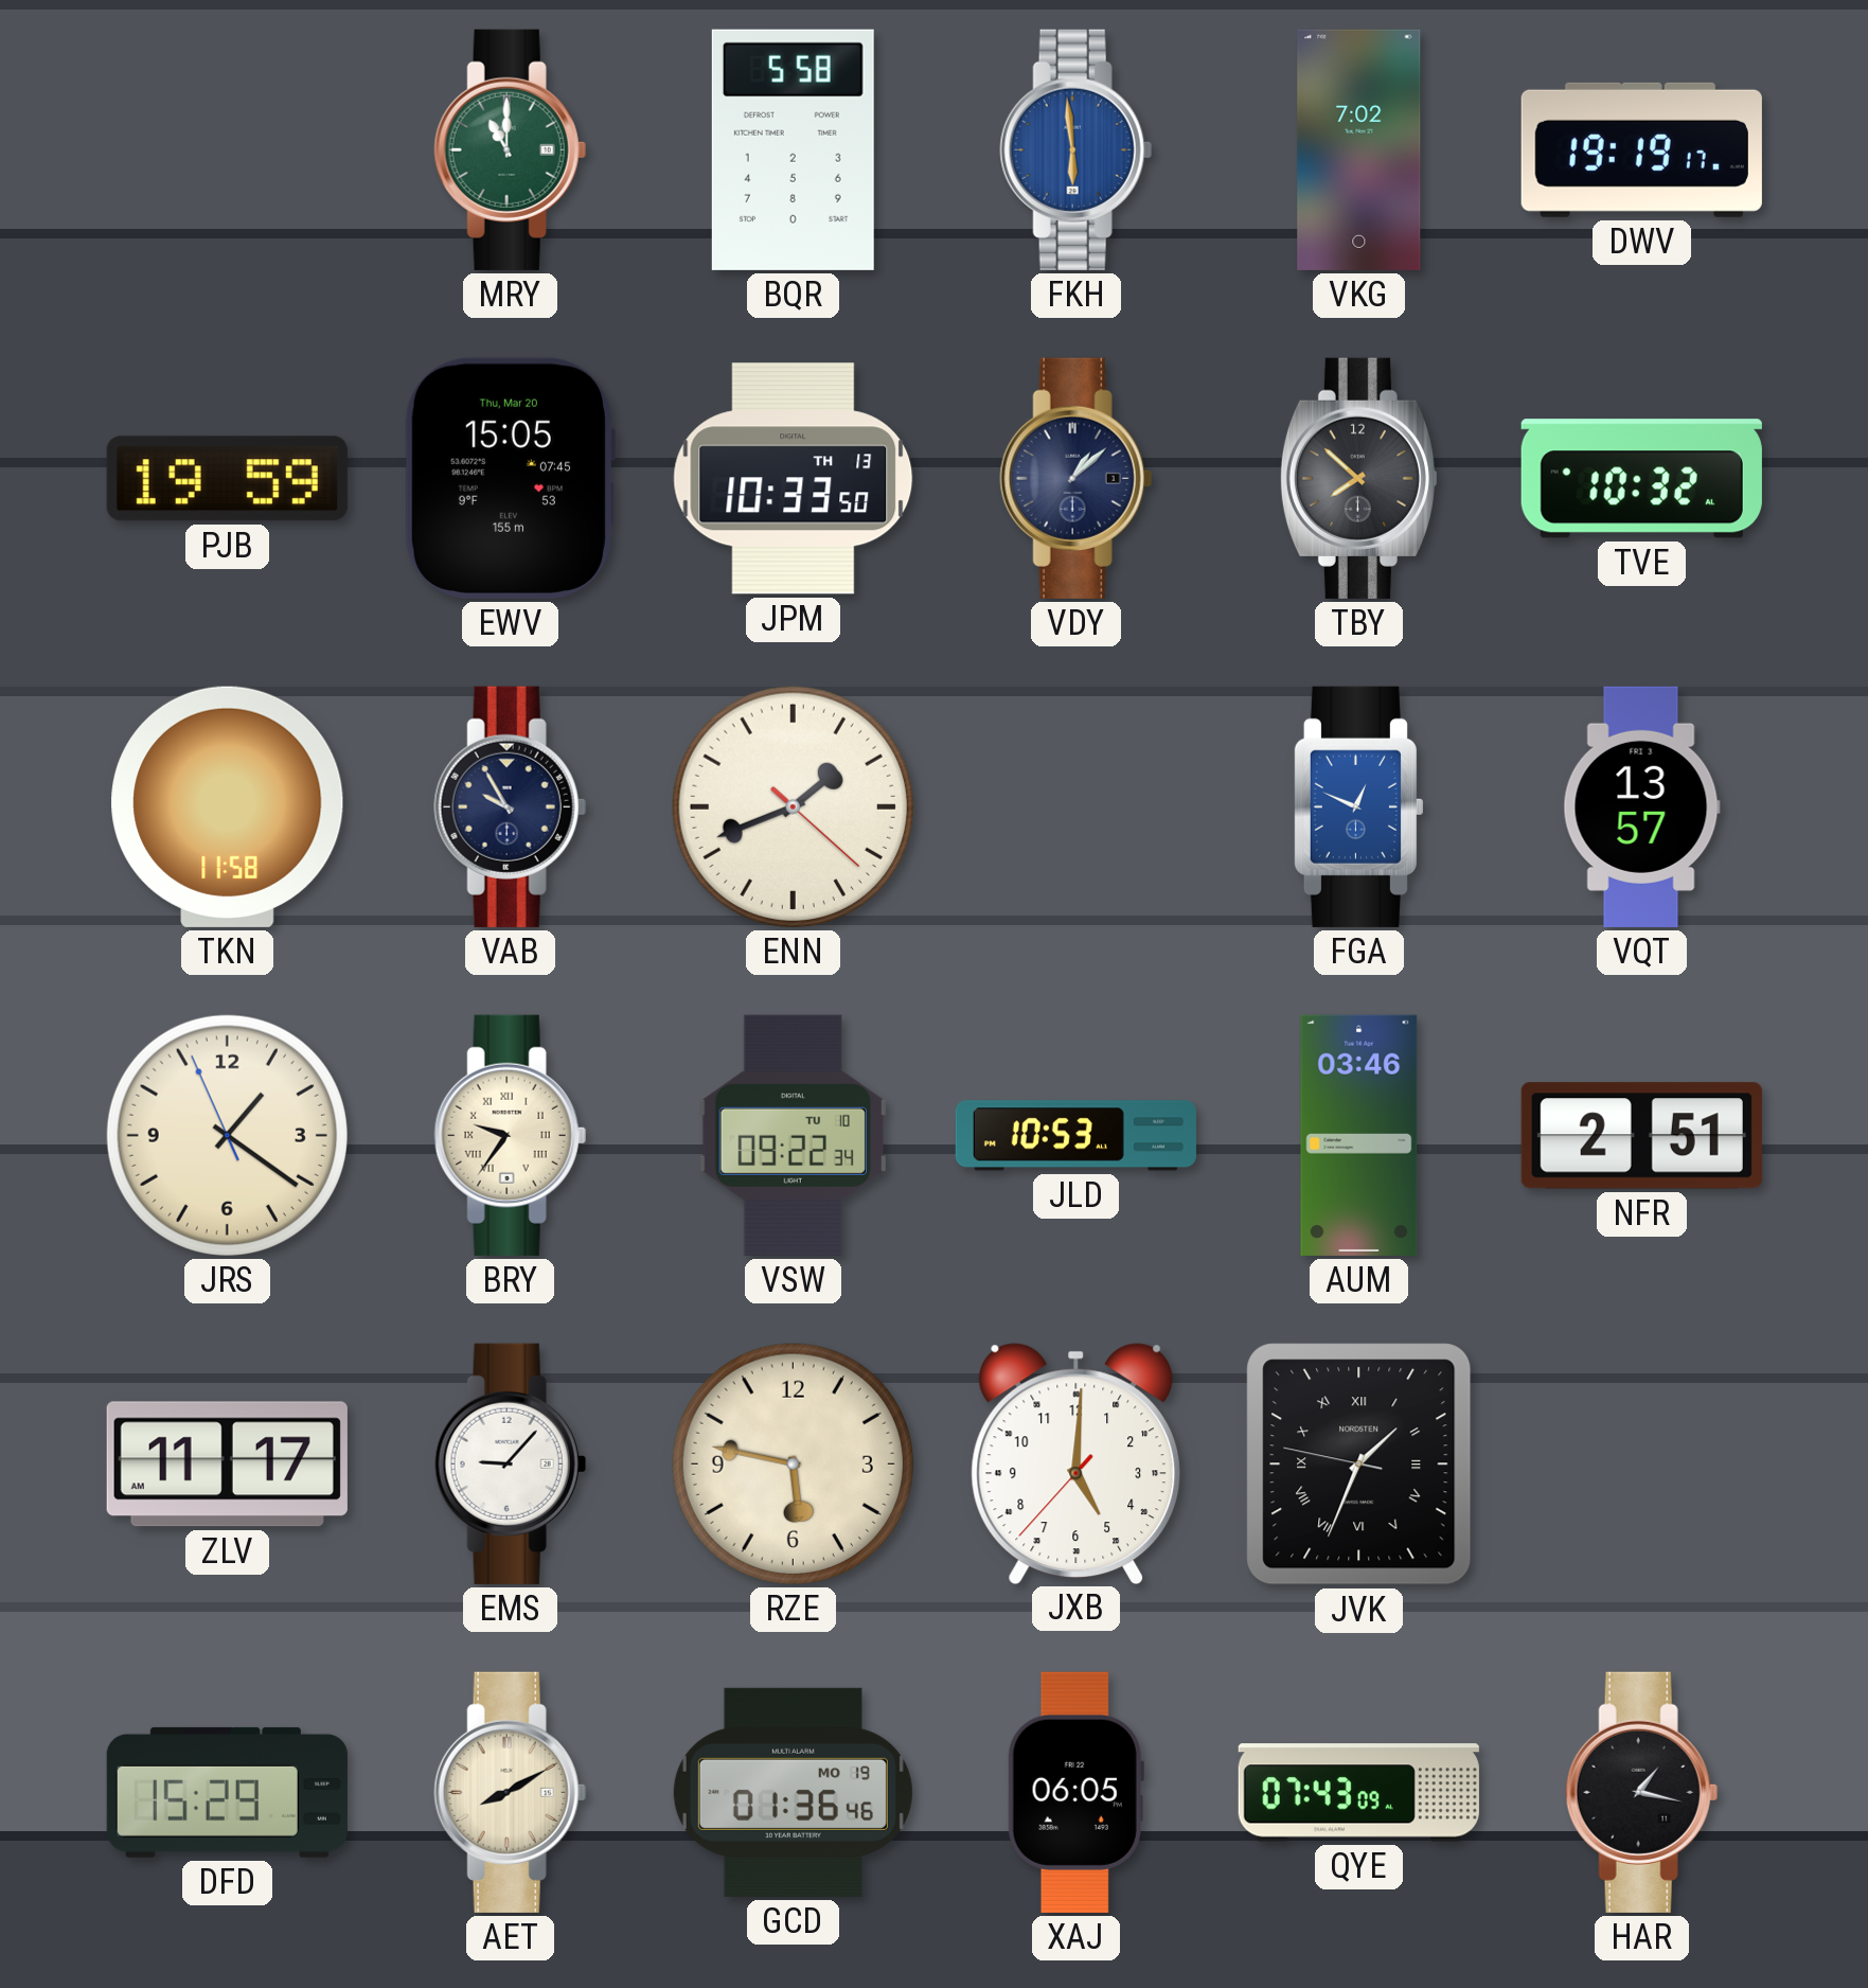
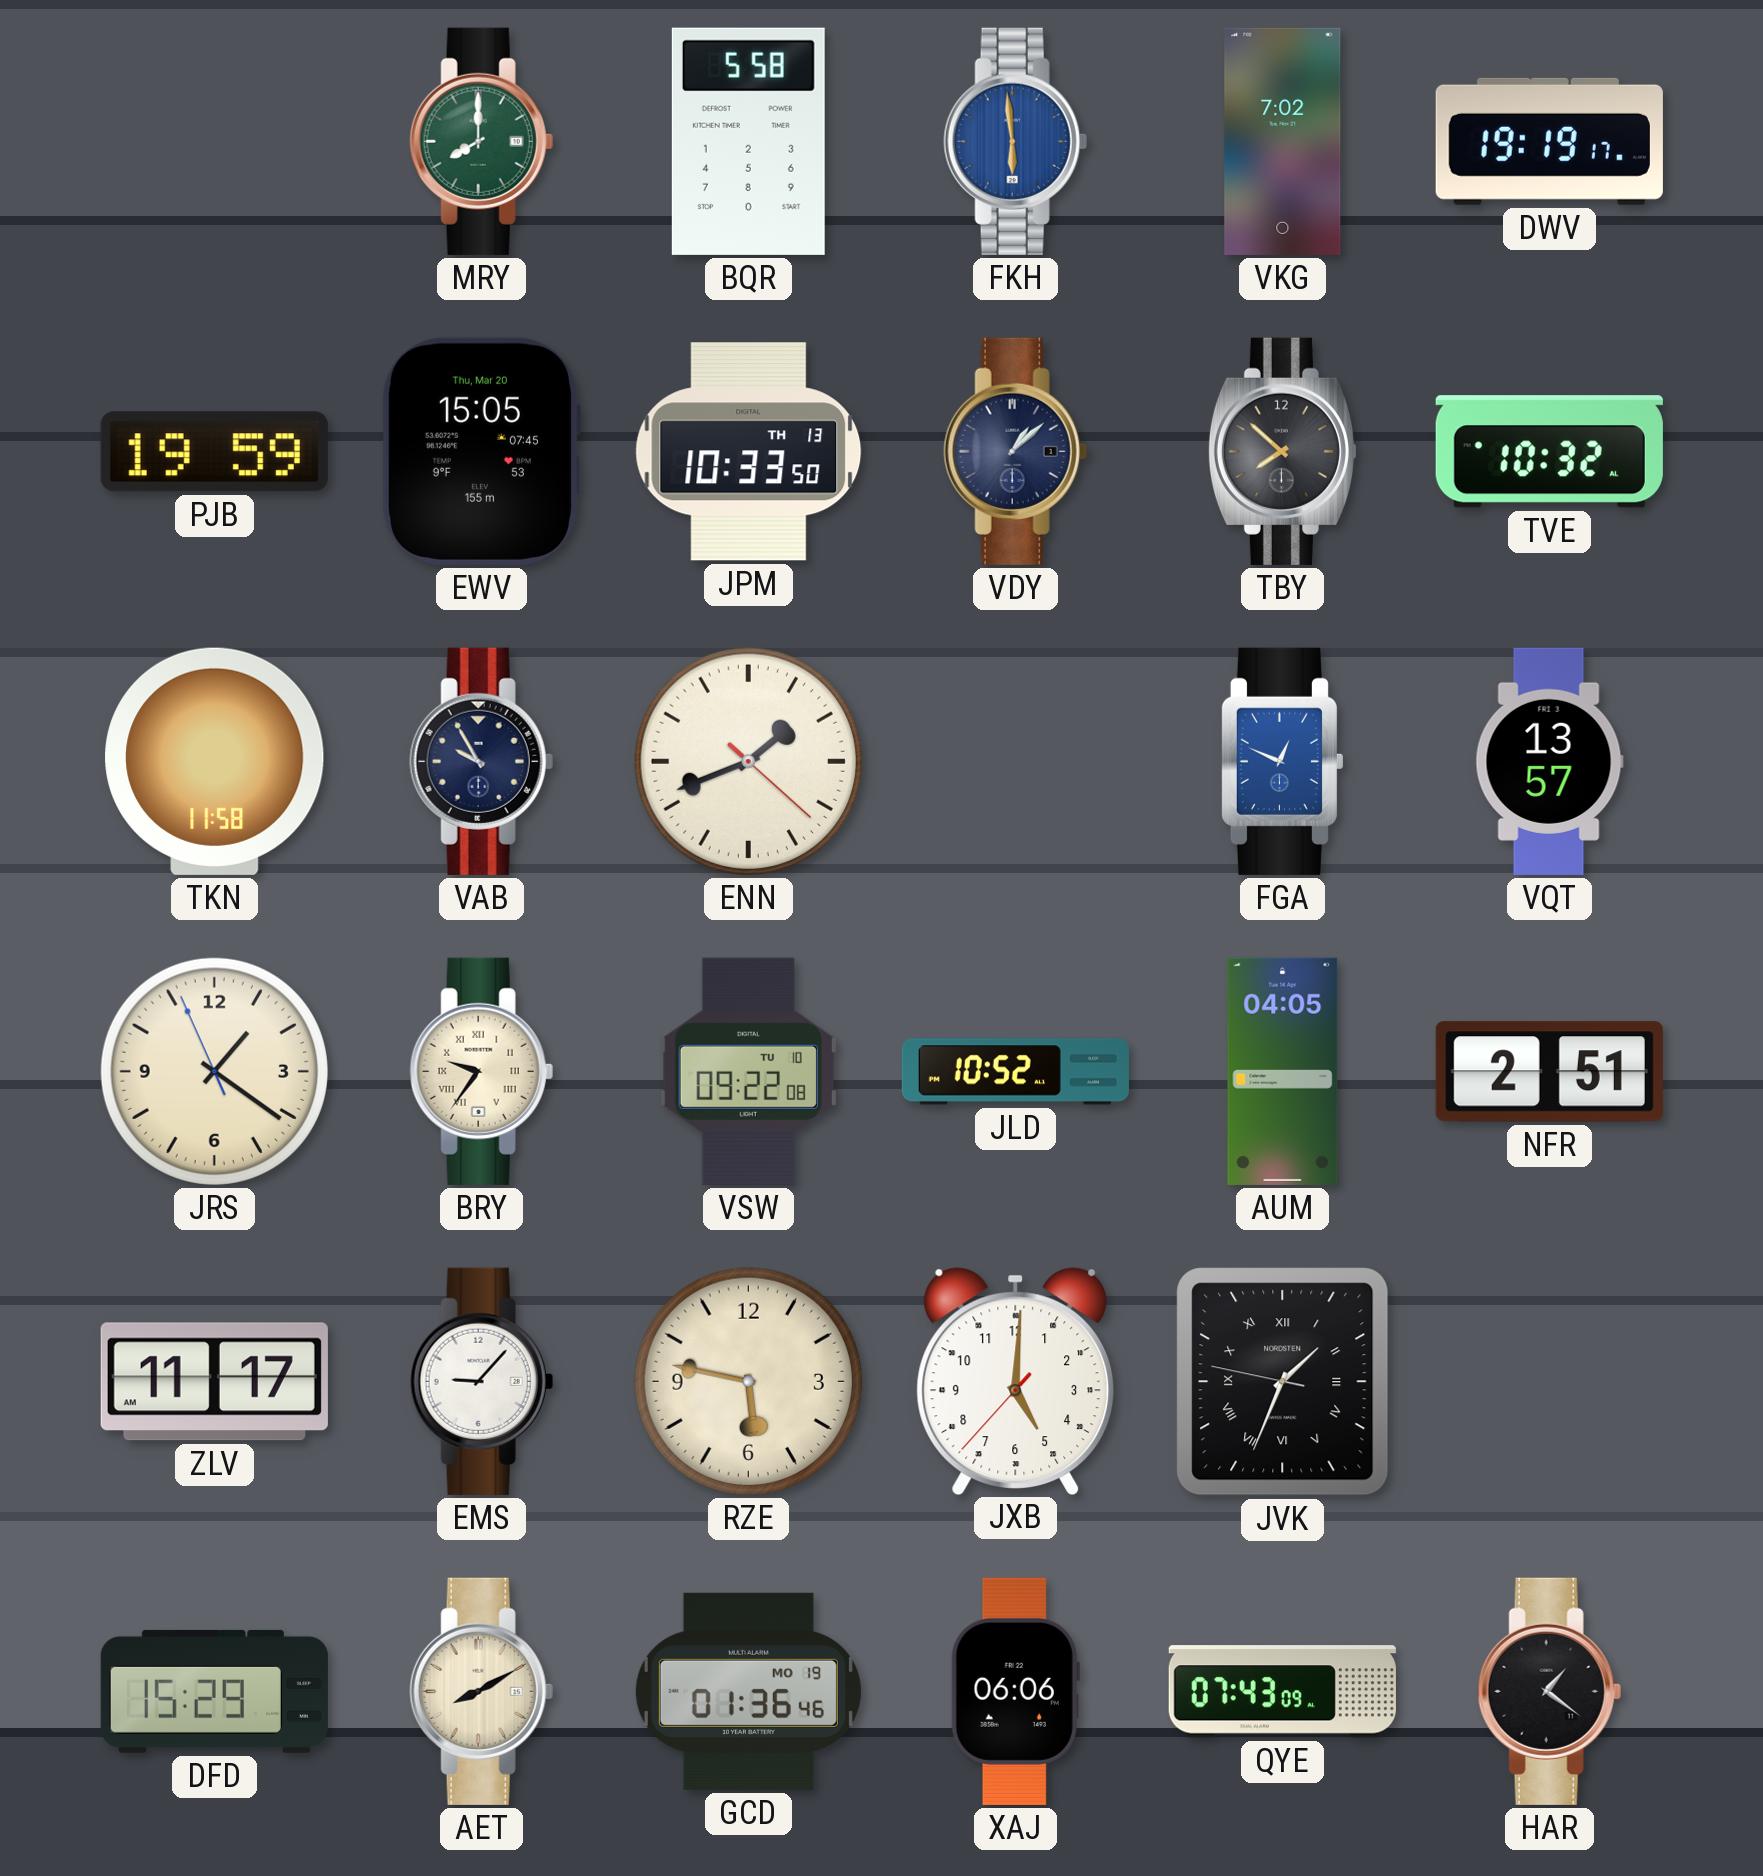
MRY: 11:00 -> 8:00
VSW: 09:22:34 -> 09:22:08
JLD: 10:53 -> 10:52
AUM: 03:46 -> 04:05
XAJ: 06:05 -> 06:06
HAR: 1:17 -> 1:21
